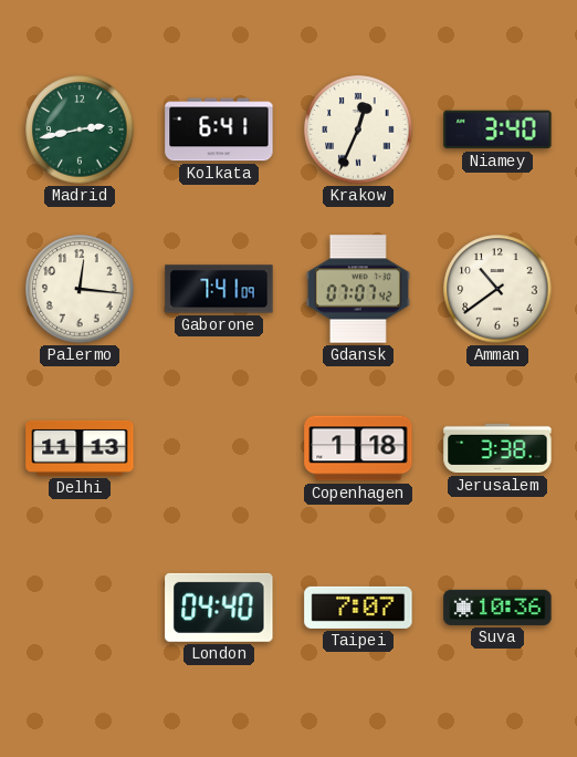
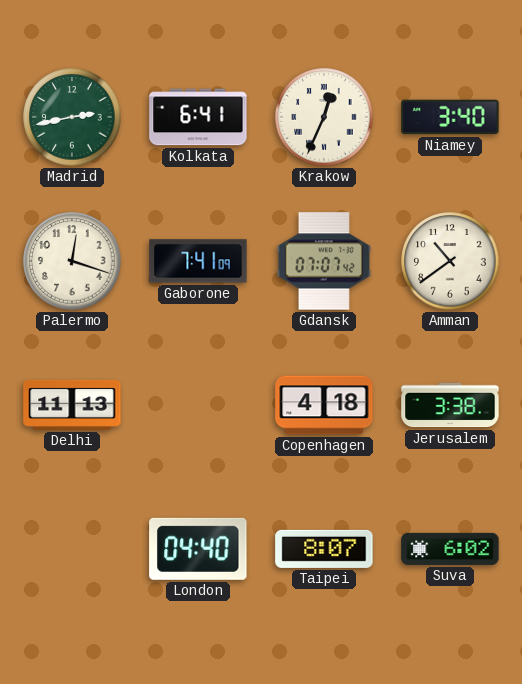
Palermo: 12:16 -> 12:18
Copenhagen: 1:18 -> 4:18
Taipei: 7:07 -> 8:07
Suva: 10:36 -> 6:02
